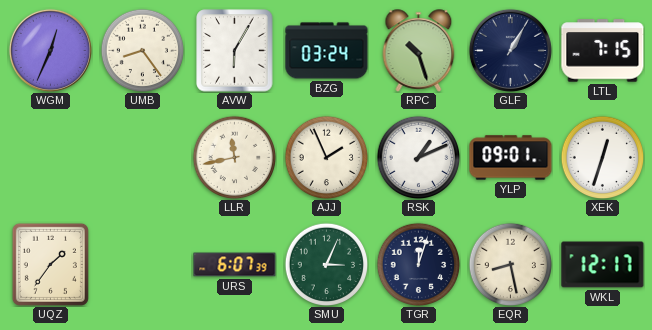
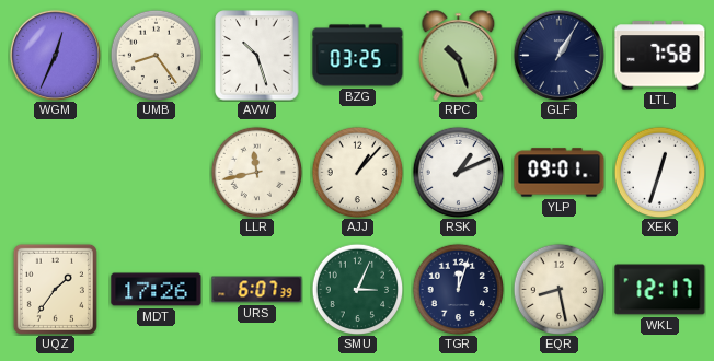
AVW: 6:05 -> 10:27
BZG: 03:24 -> 03:25
LTL: 7:15 -> 7:58
AJJ: 1:56 -> 1:07
MDT: none -> 17:26
